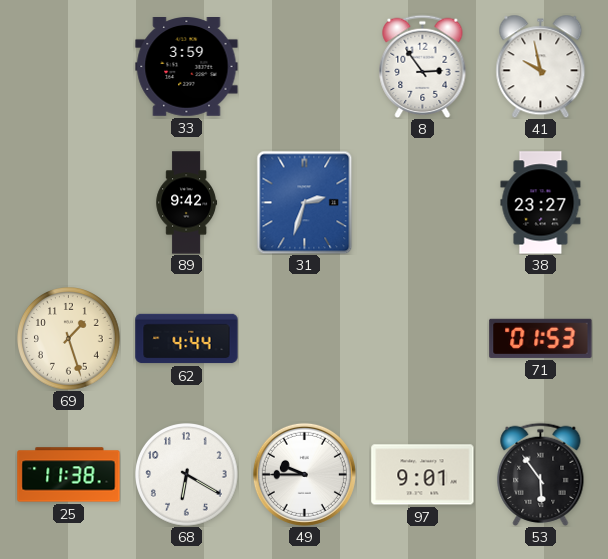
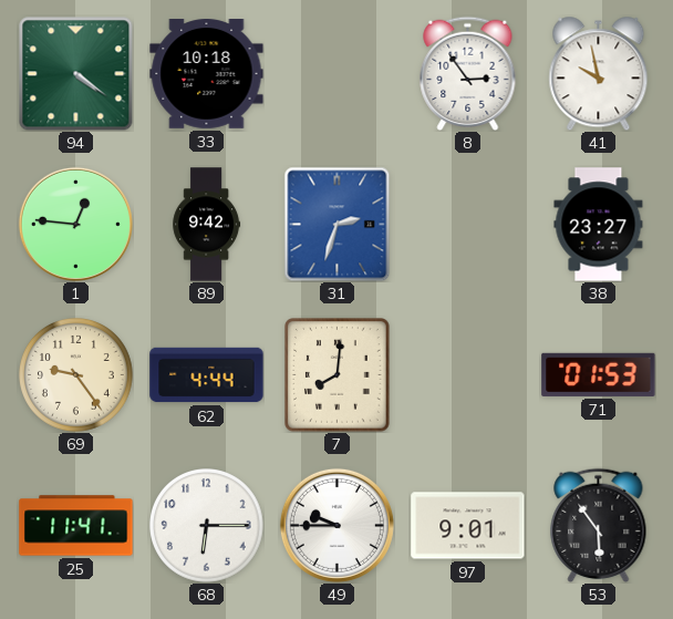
94: none -> 4:21
33: 3:59 -> 10:18
1: none -> 12:46
69: 1:27 -> 9:24
7: none -> 8:01
25: 11:38 -> 11:41
68: 6:20 -> 6:15
